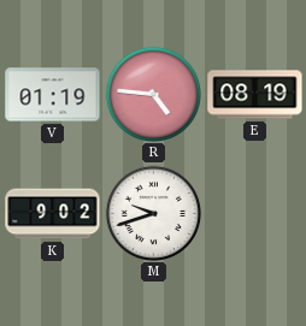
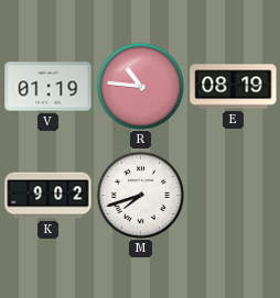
R: 4:46 -> 10:46
M: 9:42 -> 7:42
